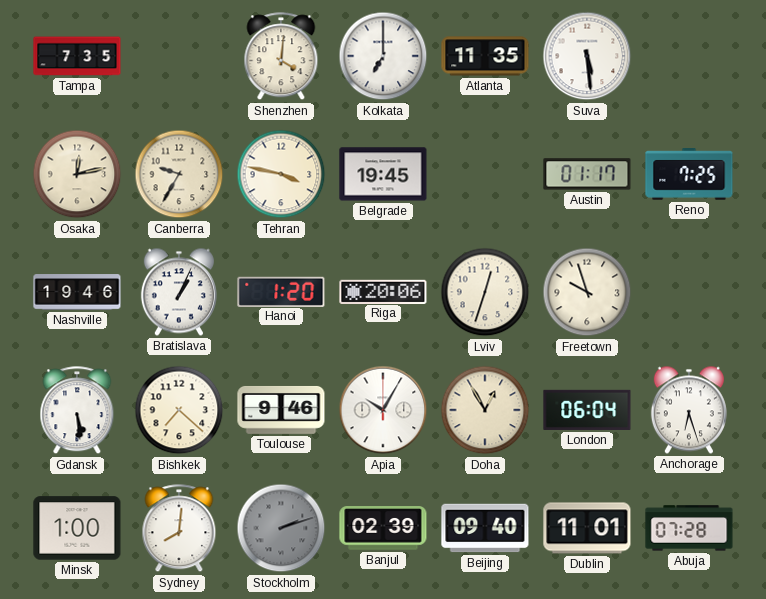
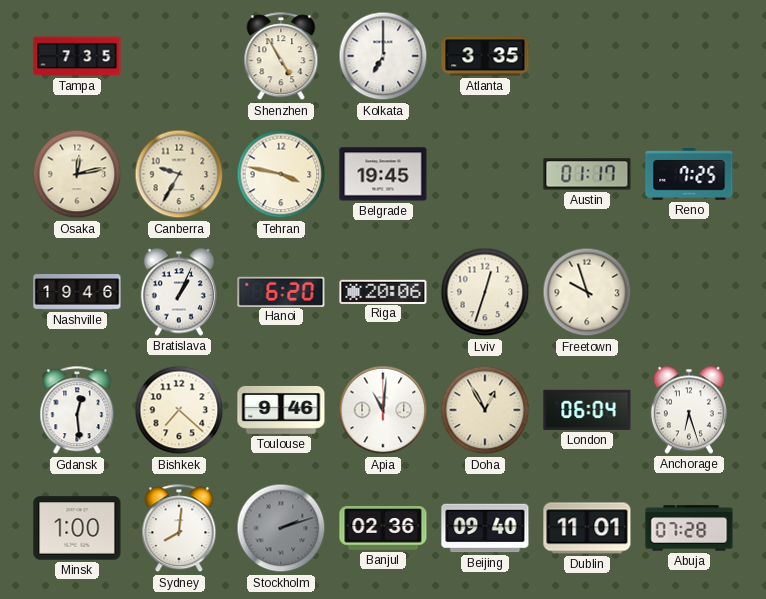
Shenzhen: 4:01 -> 4:55
Atlanta: 11:35 -> 3:35
Suva: 5:29 -> none
Hanoi: 1:20 -> 6:20
Gdansk: 5:29 -> 12:29
Apia: 10:05 -> 11:01
Banjul: 02:39 -> 02:36
